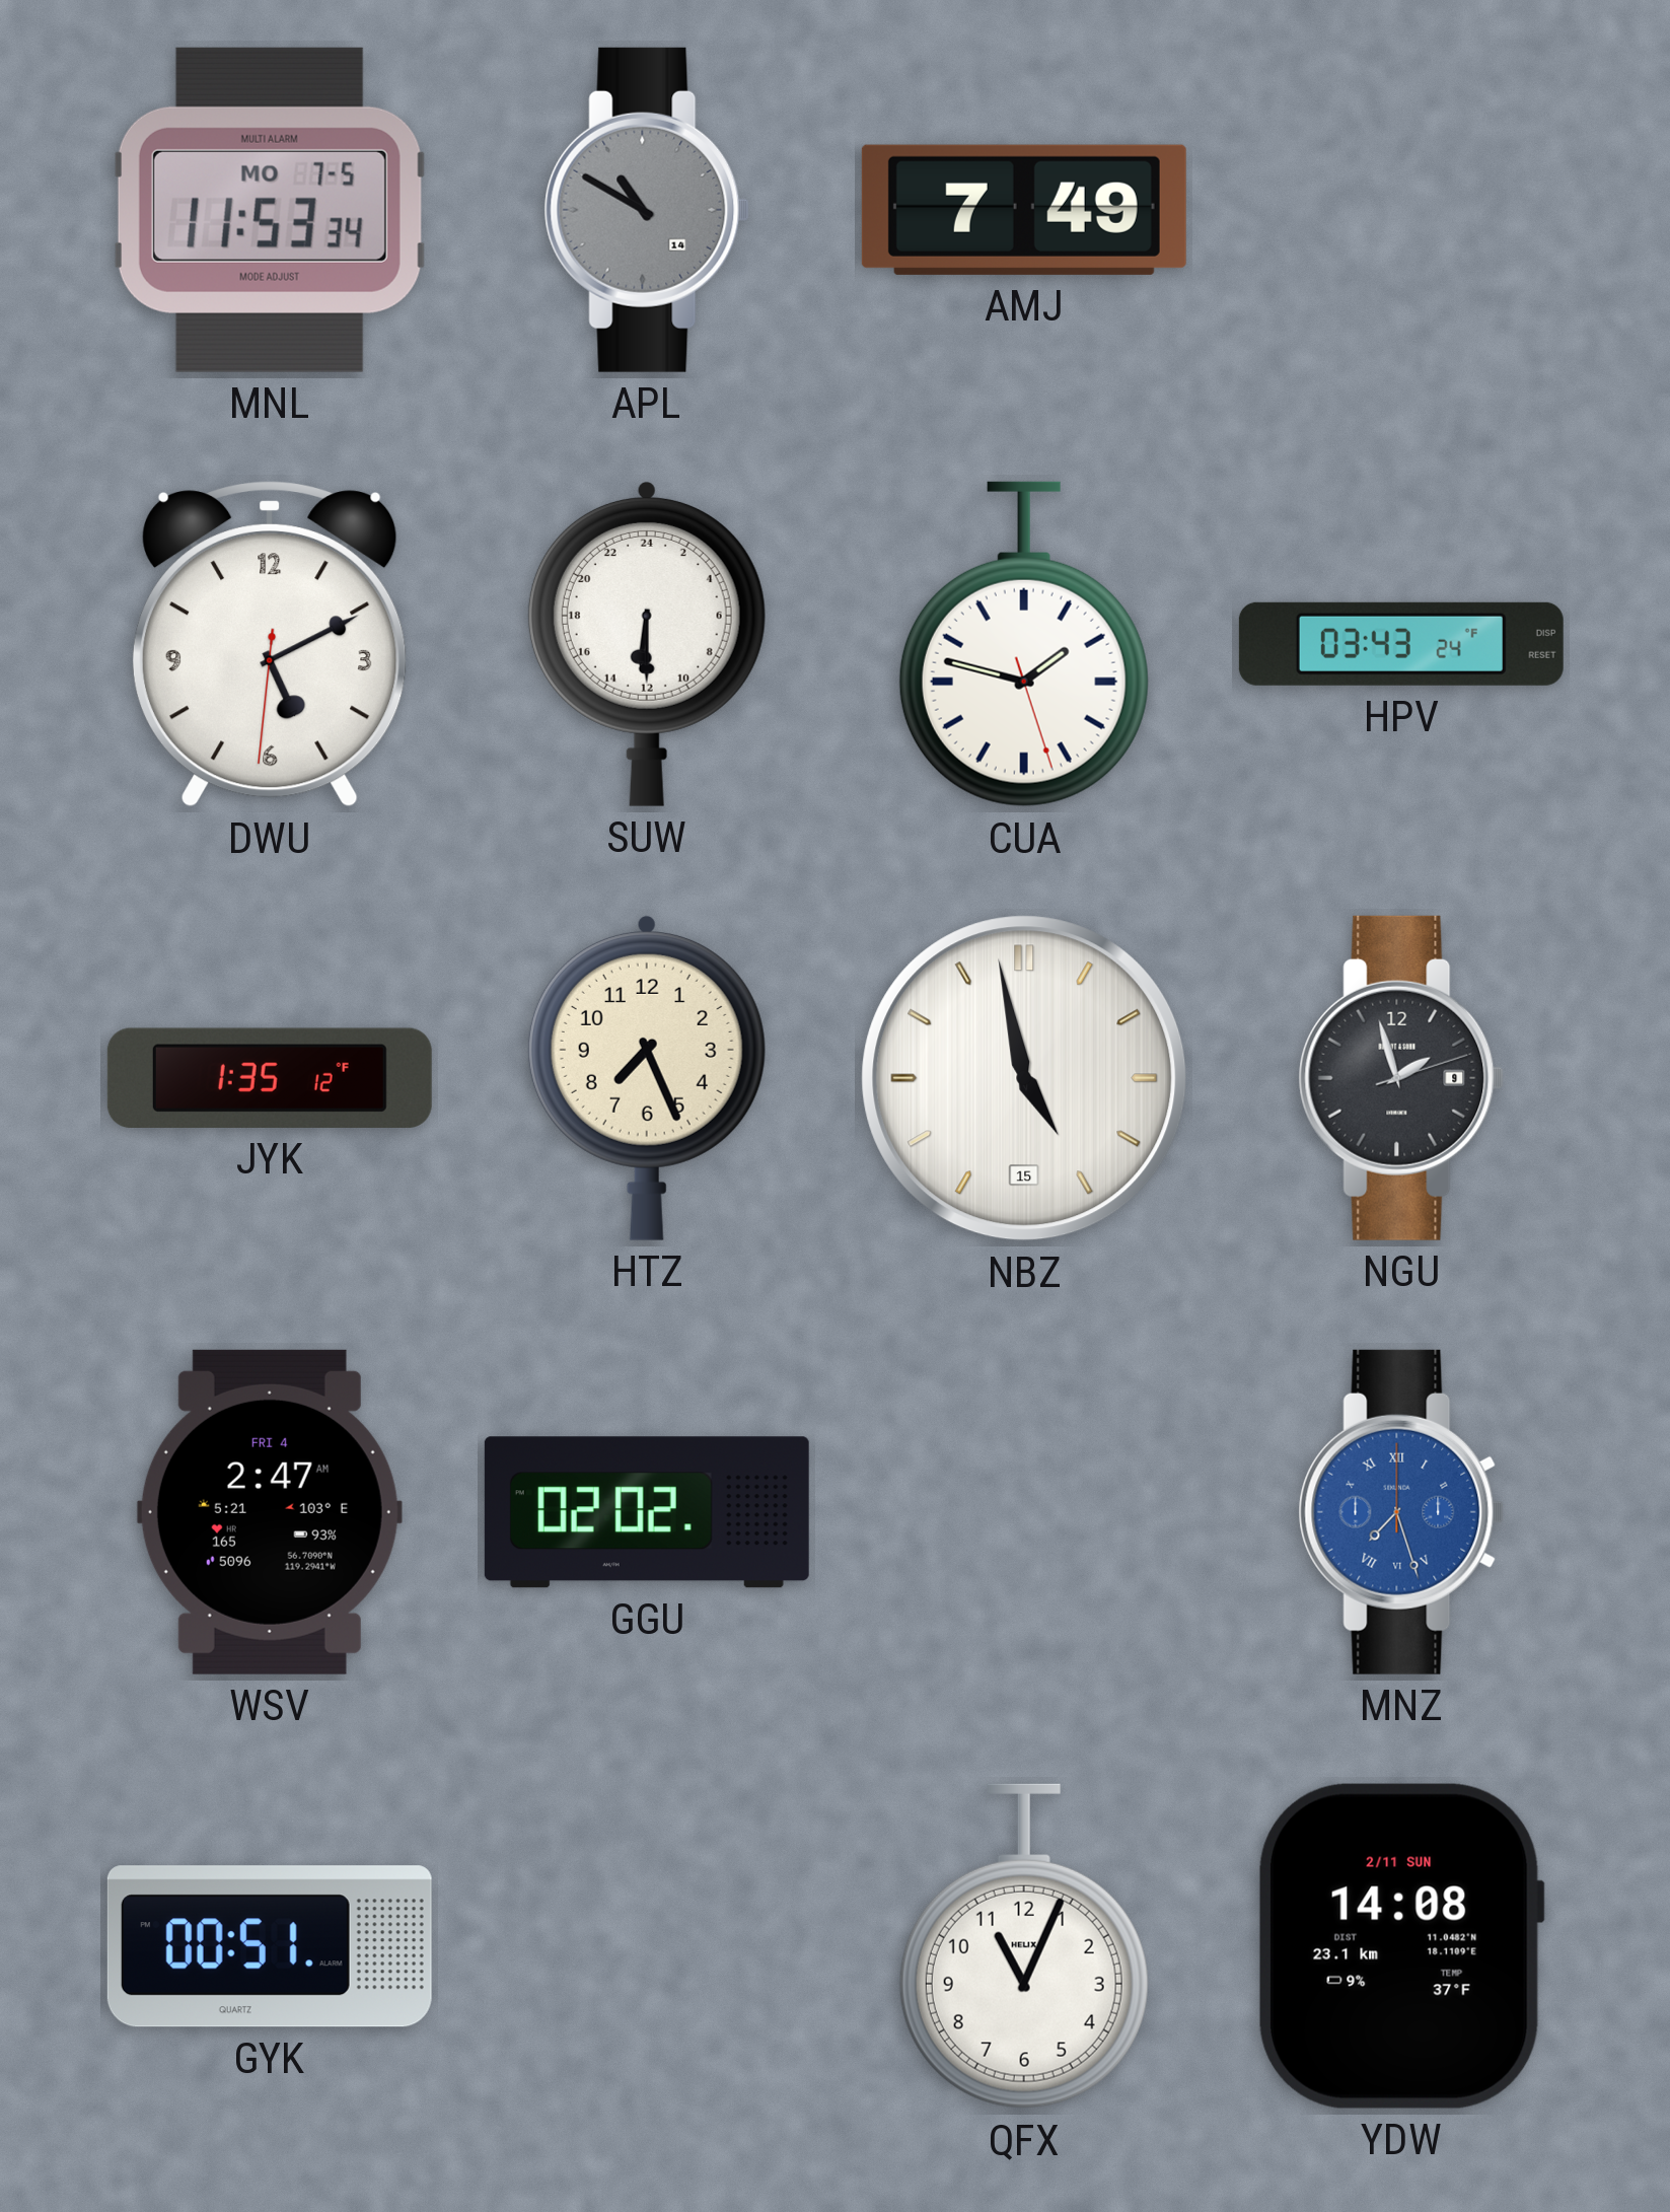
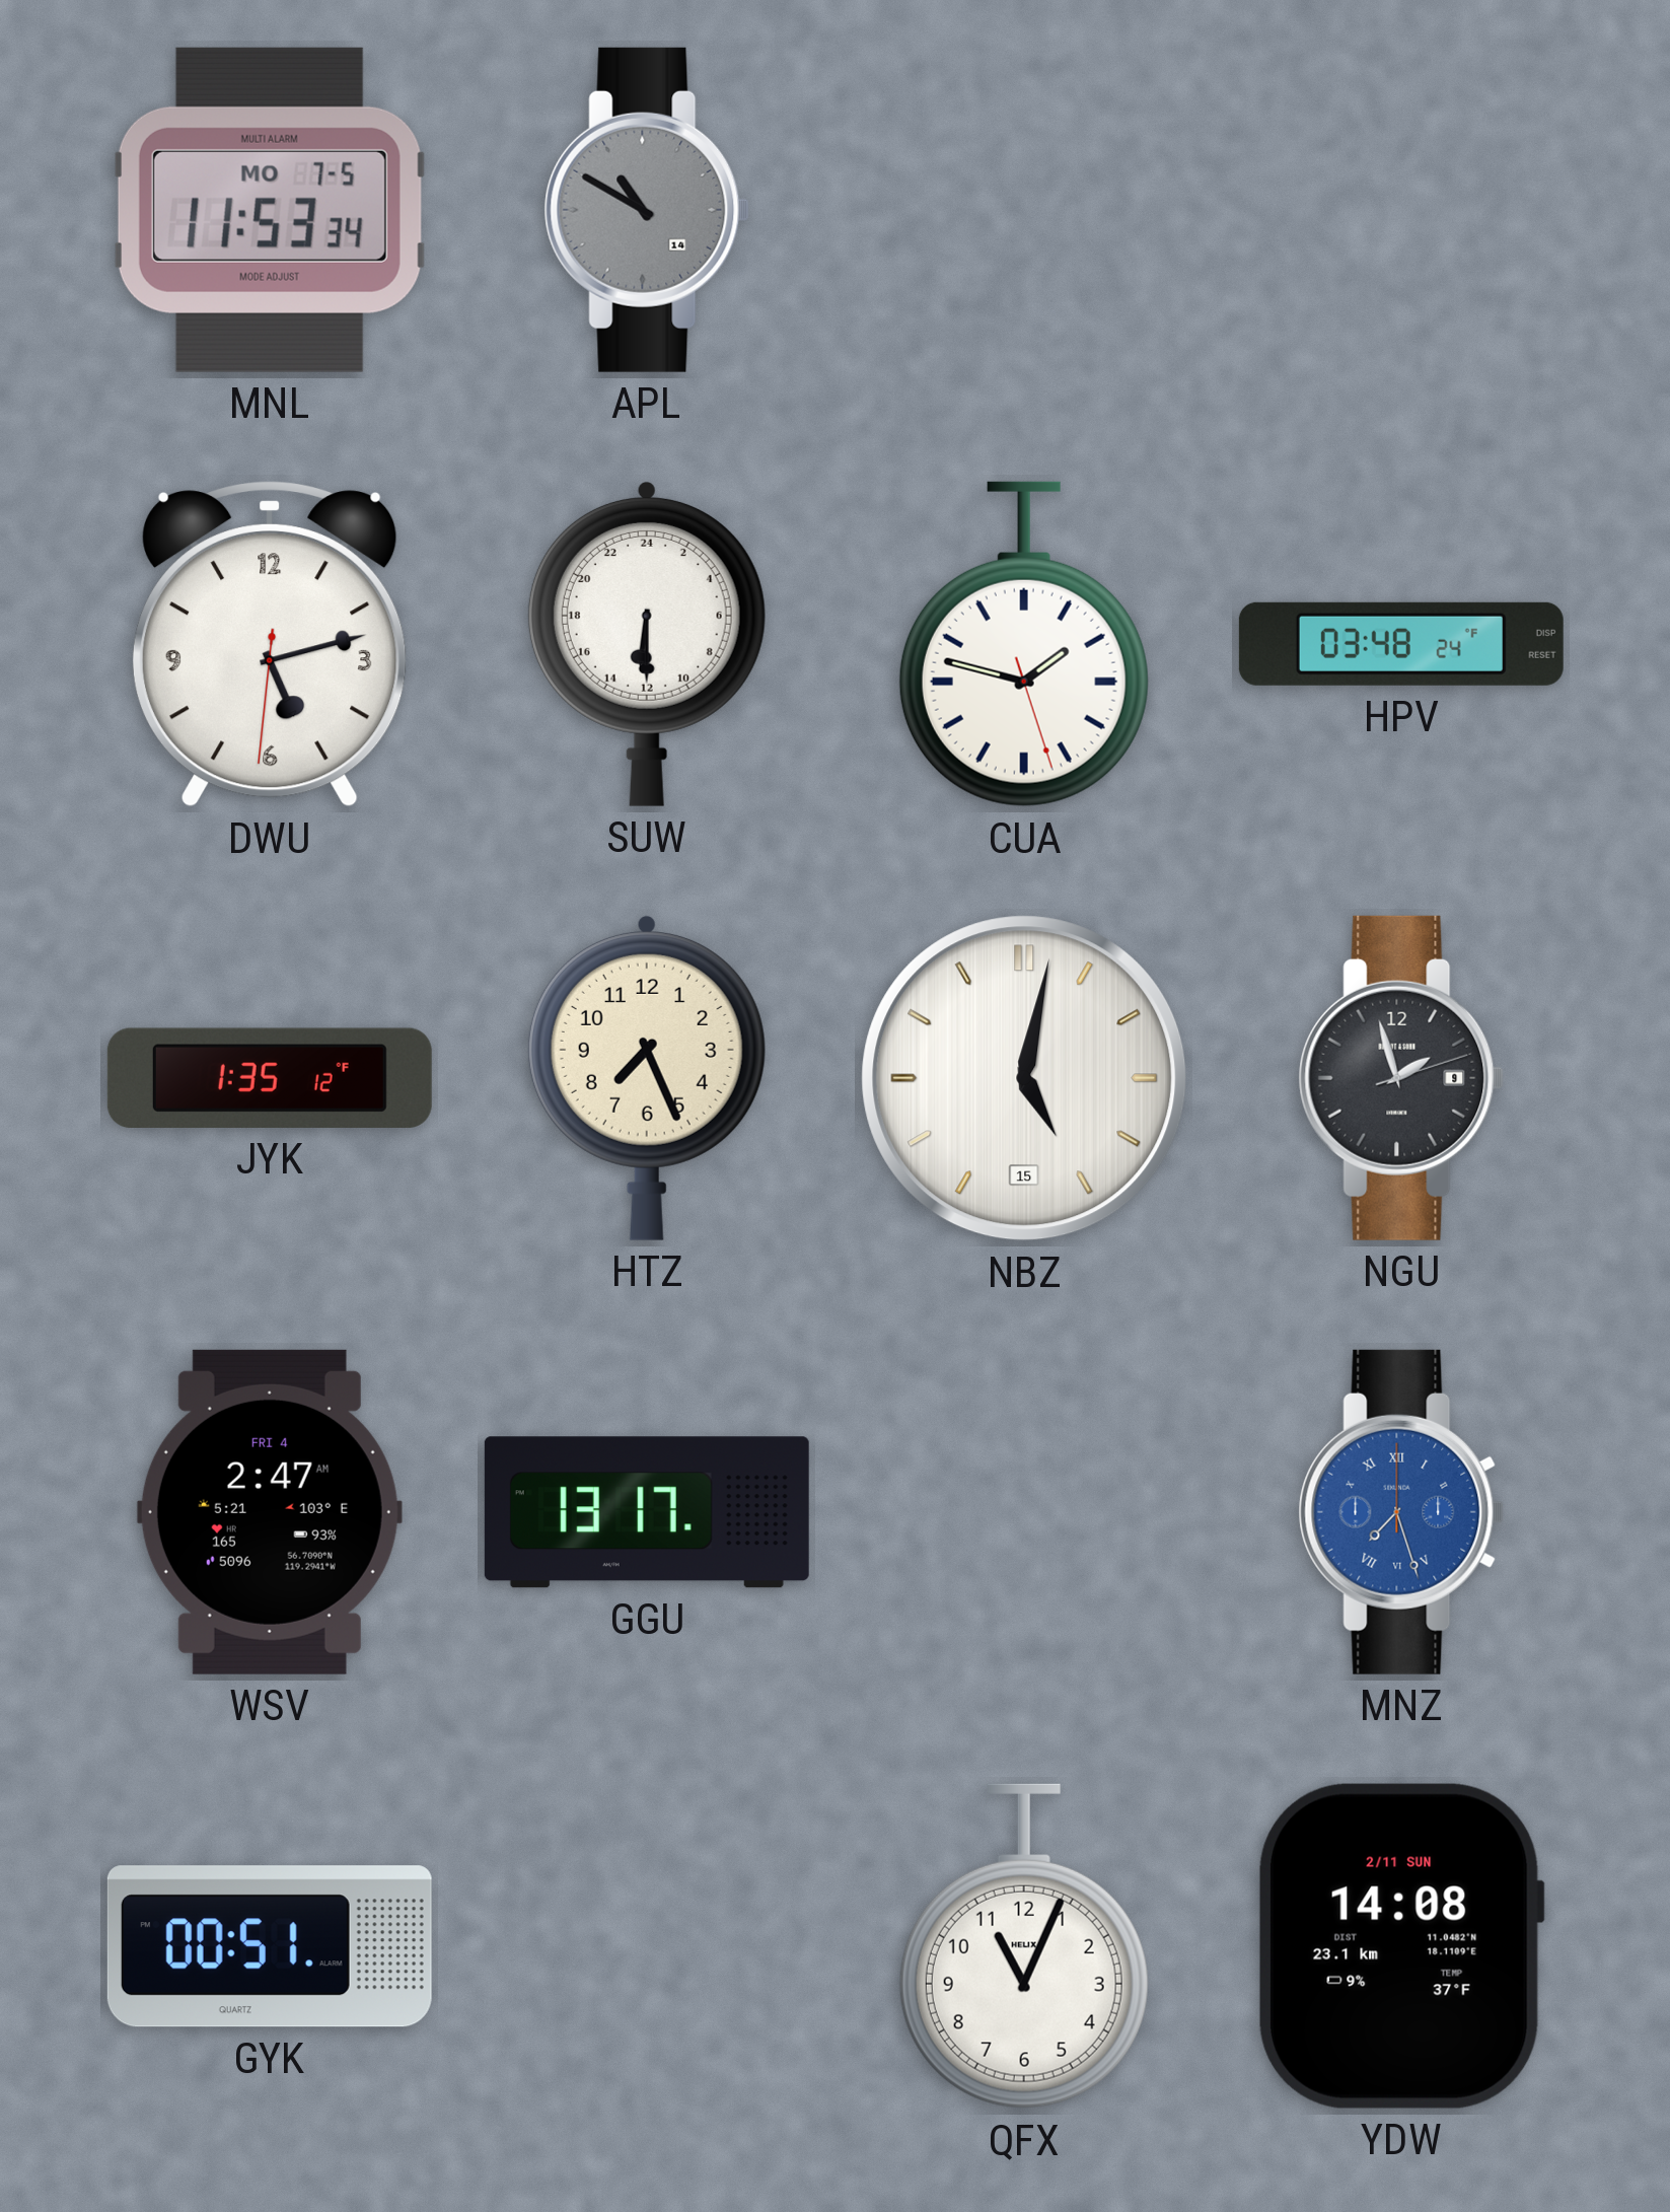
AMJ: 7:49 -> none
DWU: 5:10 -> 5:12
HPV: 03:43 -> 03:48
NBZ: 4:58 -> 5:02
GGU: 02:02 -> 13:17
